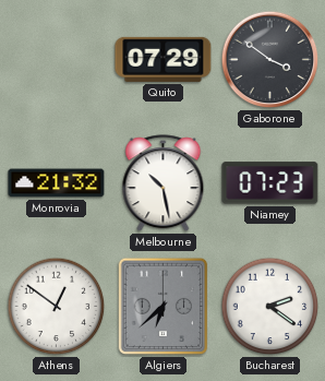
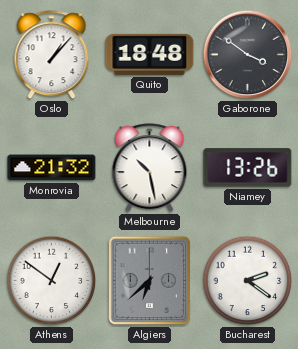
Oslo: none -> 1:07
Quito: 07:29 -> 18:48
Niamey: 07:23 -> 13:26
